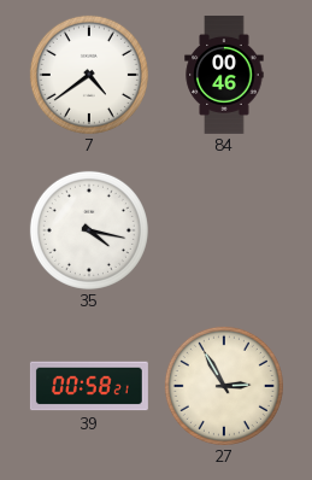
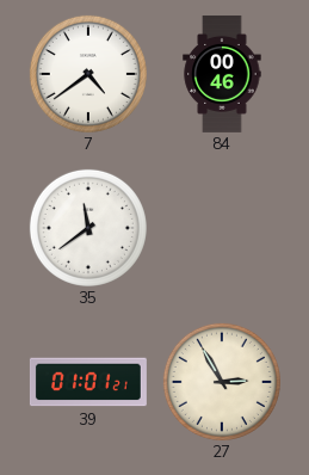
35: 4:17 -> 11:39
39: 00:58 -> 01:01
